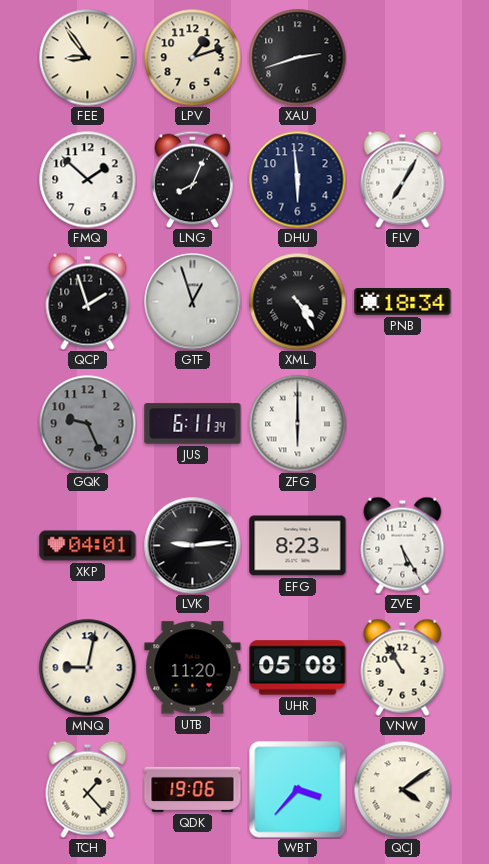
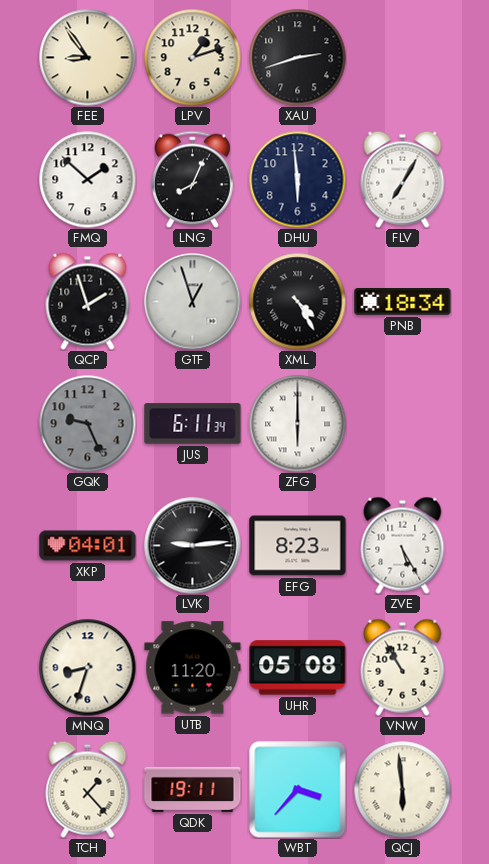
MNQ: 9:02 -> 8:33
QDK: 19:06 -> 19:11
QCJ: 4:09 -> 5:59
